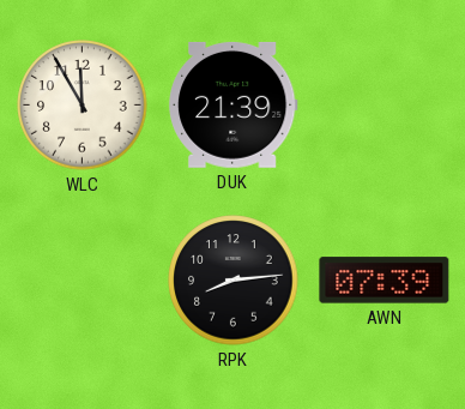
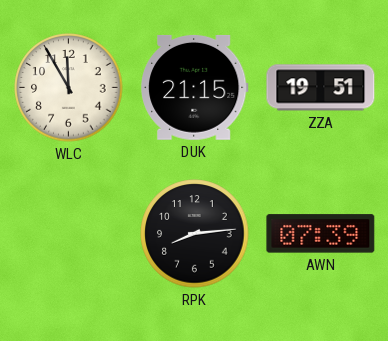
DUK: 21:39 -> 21:15
ZZA: none -> 19:51
